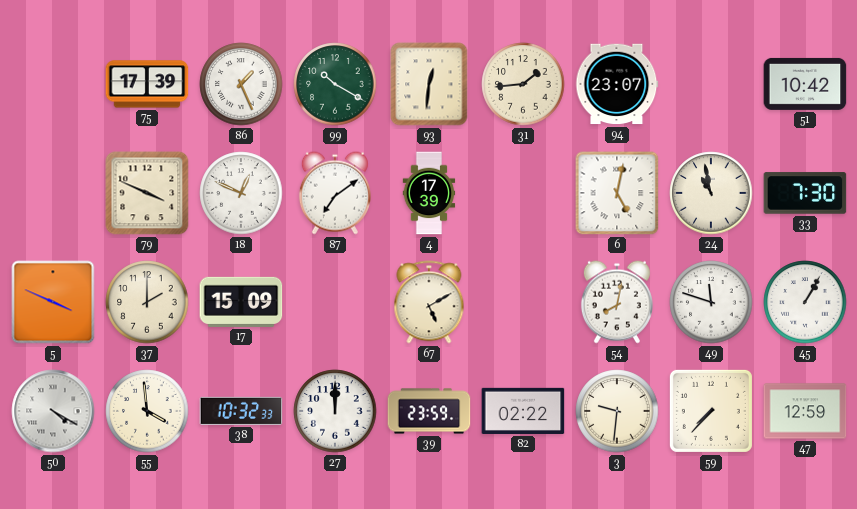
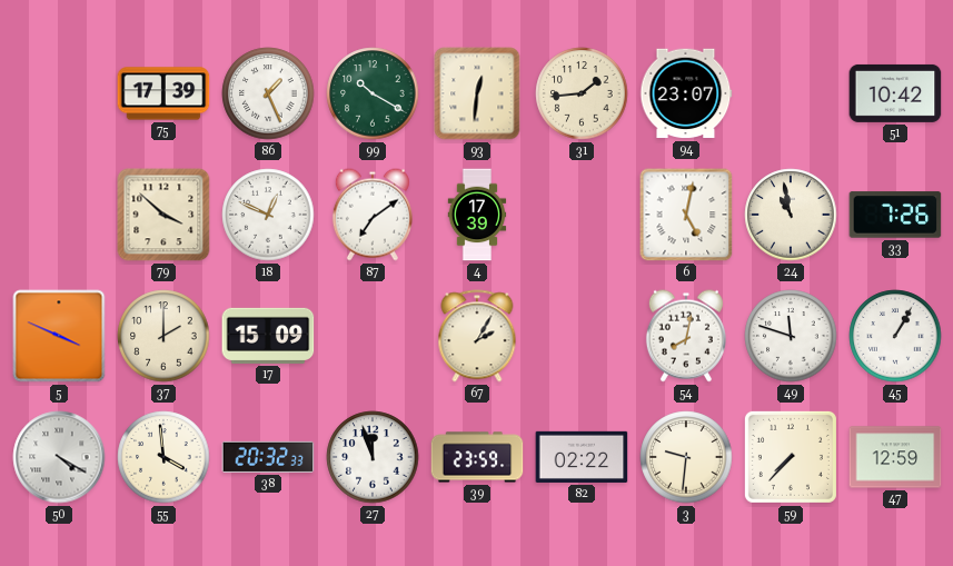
79: 3:49 -> 3:52
33: 7:30 -> 7:26
67: 5:10 -> 2:05
38: 10:32 -> 20:32
27: 12:00 -> 11:57
